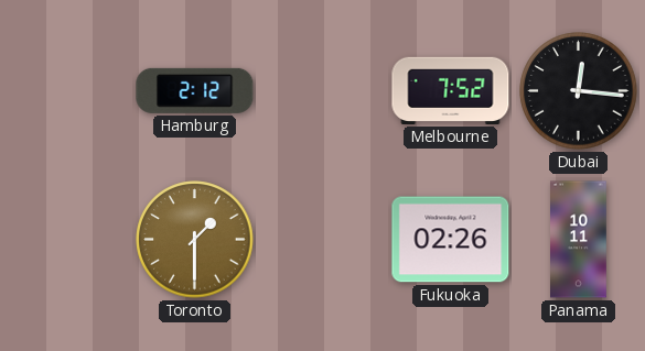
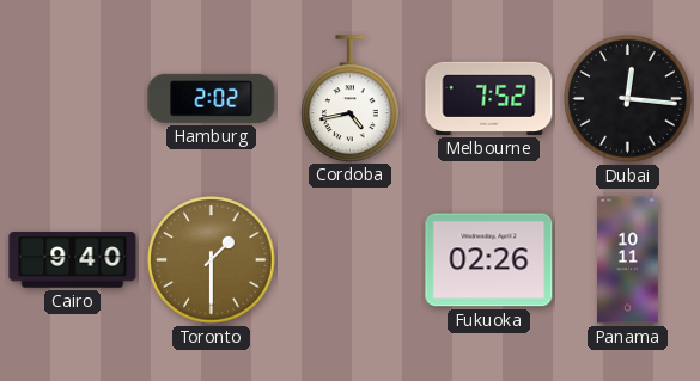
Hamburg: 2:12 -> 2:02
Cordoba: none -> 4:43
Cairo: none -> 9:40
